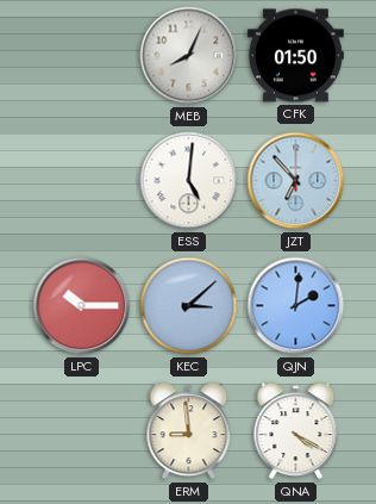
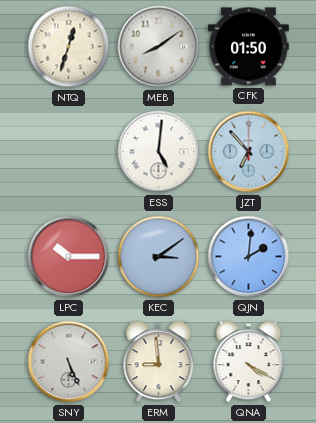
NTQ: none -> 12:33
MEB: 8:04 -> 8:09
KEC: 3:08 -> 3:09
SNY: none -> 5:26
